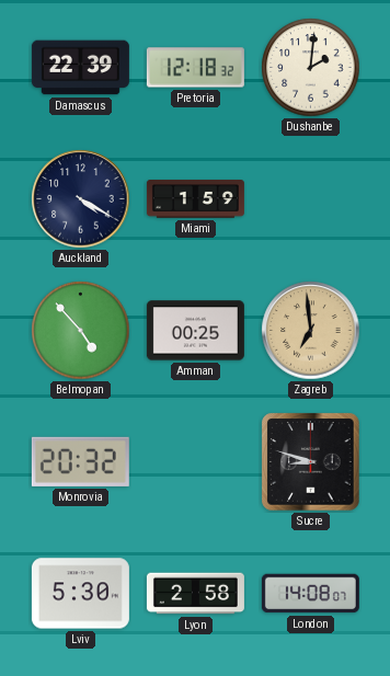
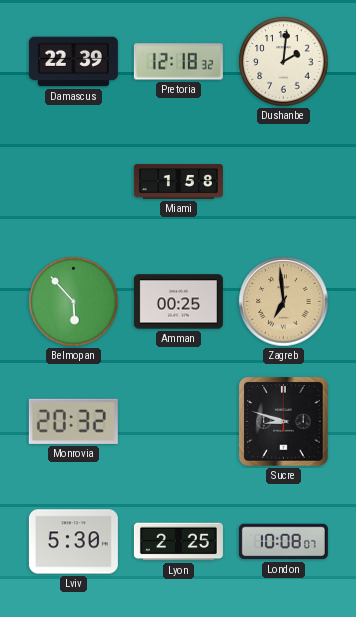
Auckland: 4:20 -> none
Miami: 1:59 -> 1:58
Belmopan: 4:53 -> 5:53
Lyon: 2:58 -> 2:25
London: 14:08 -> 10:08
